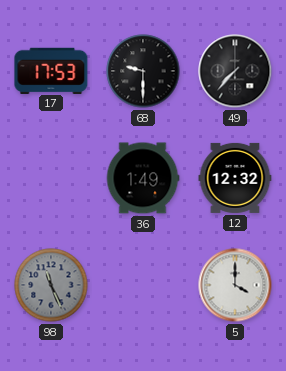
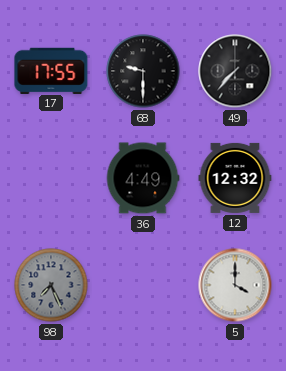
17: 17:53 -> 17:55
36: 1:49 -> 4:49
98: 11:26 -> 7:26
